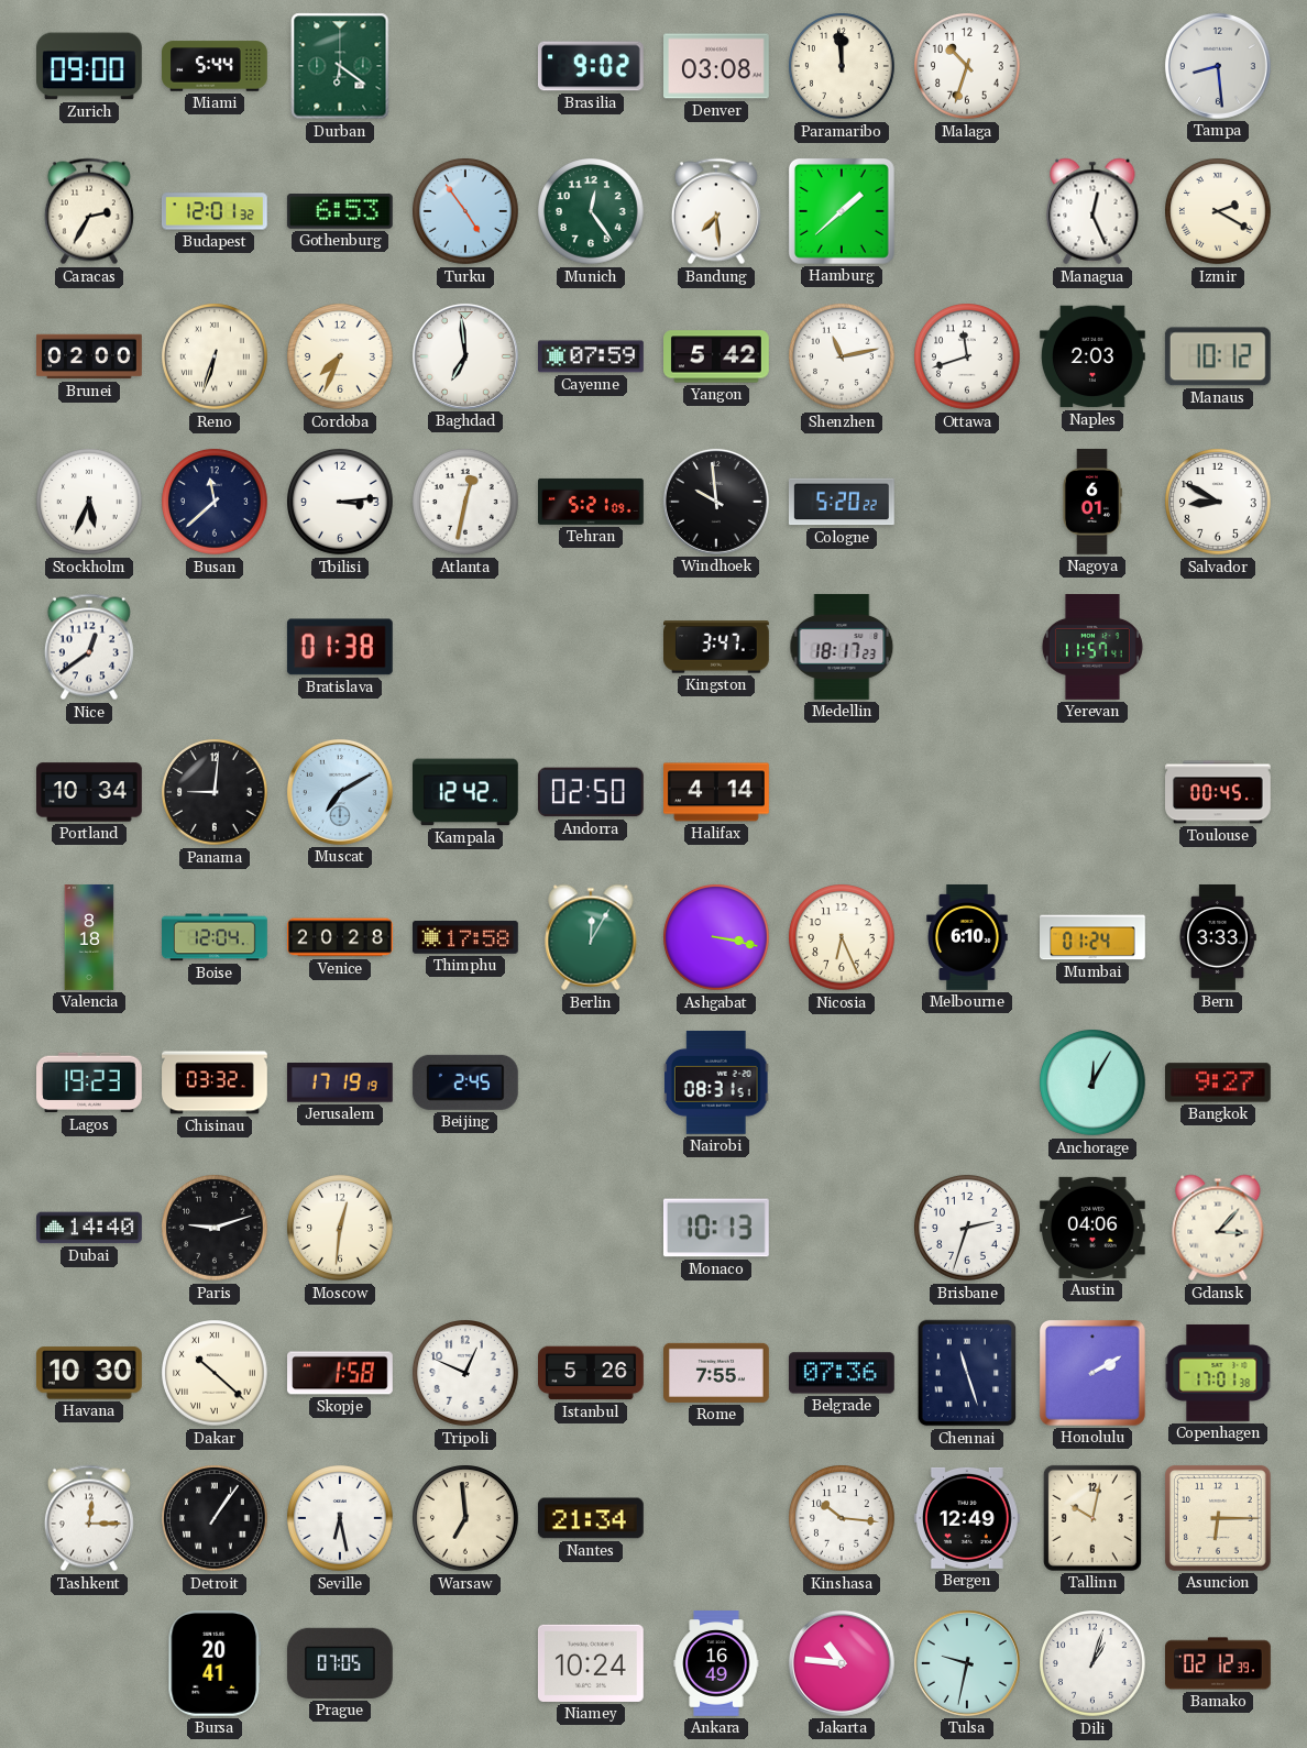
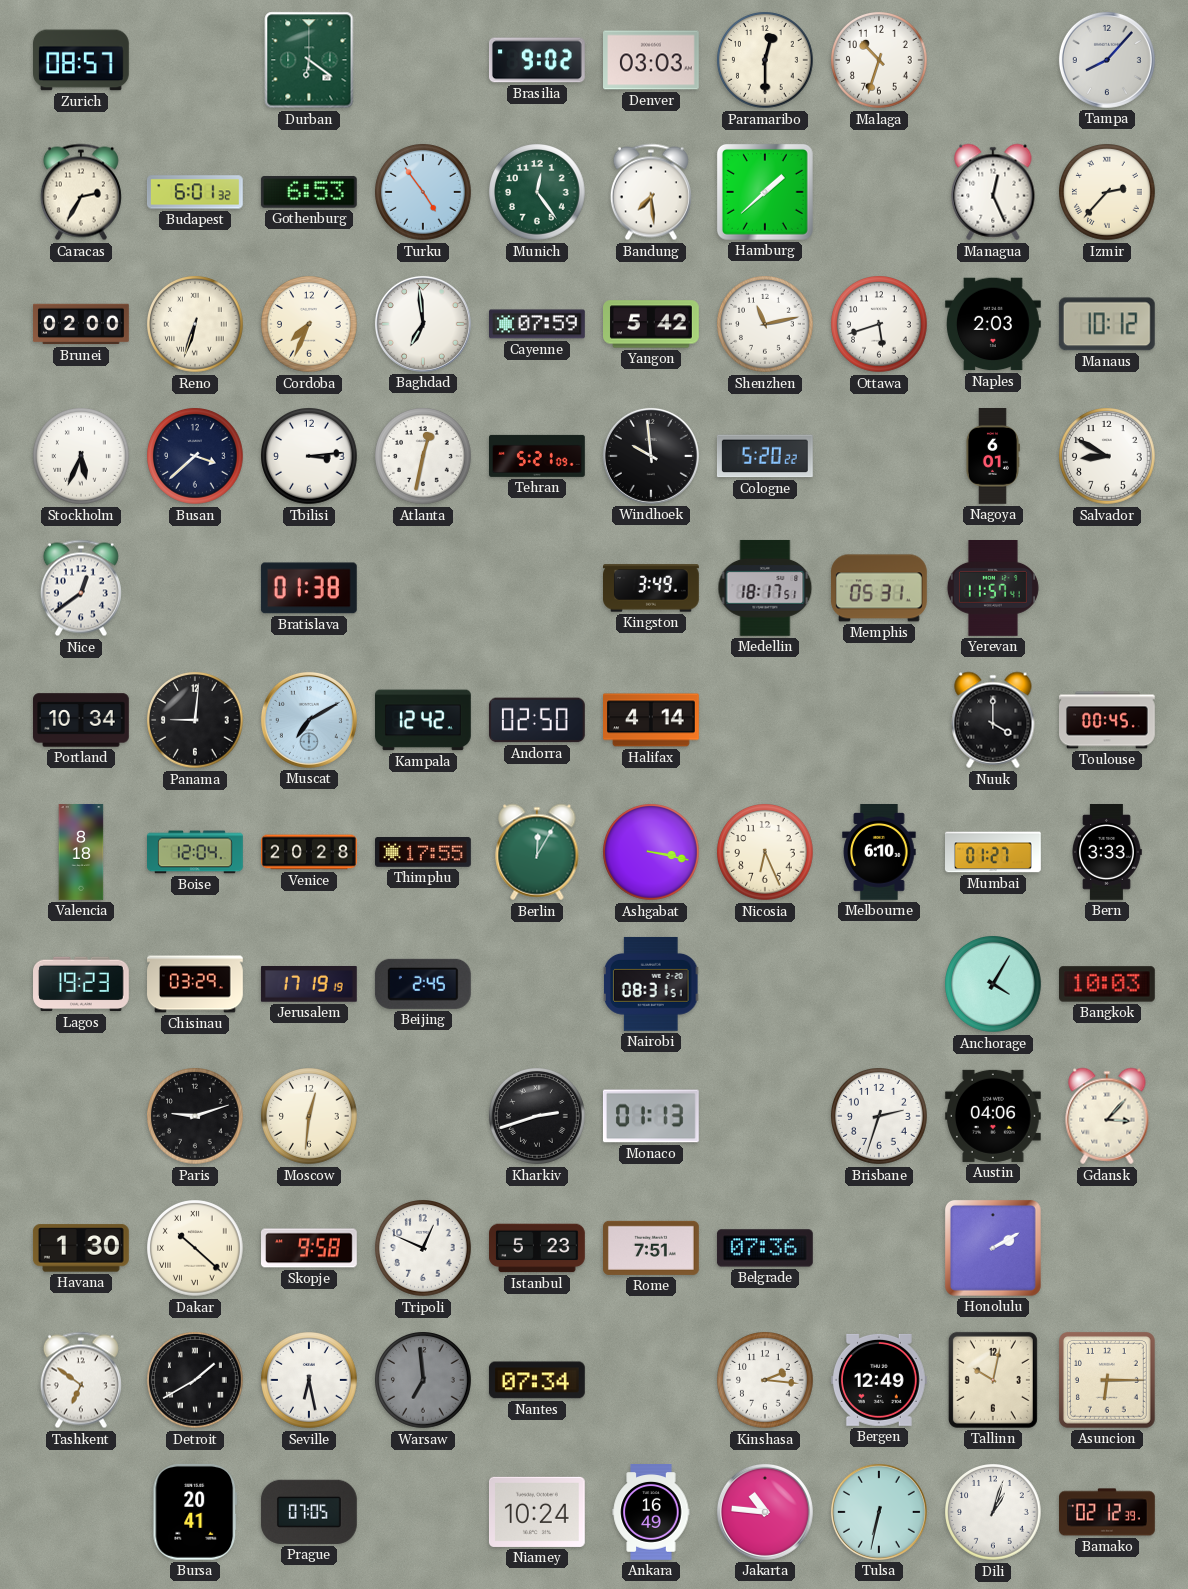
Zurich: 09:00 -> 08:57
Miami: 5:44 -> none
Denver: 03:08 -> 03:03
Paramaribo: 11:59 -> 12:30
Tampa: 8:29 -> 8:07
Budapest: 12:01 -> 6:01
Izmir: 2:20 -> 2:37
Ottawa: 11:42 -> 5:42
Busan: 11:38 -> 3:38
Kingston: 3:47 -> 3:49
Medellin: 18:17:23 -> 18:17:51
Memphis: none -> 05:31
Nuuk: none -> 4:00
Thimphu: 17:58 -> 17:55
Mumbai: 01:24 -> 01:27
Chisinau: 03:32 -> 03:29
Anchorage: 12:05 -> 4:05
Bangkok: 9:27 -> 10:03
Dubai: 14:40 -> none
Kharkiv: none -> 2:42
Monaco: 10:13 -> 01:13
Havana: 10:30 -> 1:30
Skopje: 1:58 -> 9:58
Istanbul: 5:26 -> 5:23
Rome: 7:55 -> 7:51
Chennai: 11:27 -> none
Copenhagen: 17:01 -> none
Tashkent: 12:15 -> 6:51
Detroit: 1:06 -> 1:40
Warsaw dial: cream -> grey
Nantes: 21:34 -> 07:34
Kinshasa: 10:16 -> 2:16
Tulsa: 9:32 -> 6:32
